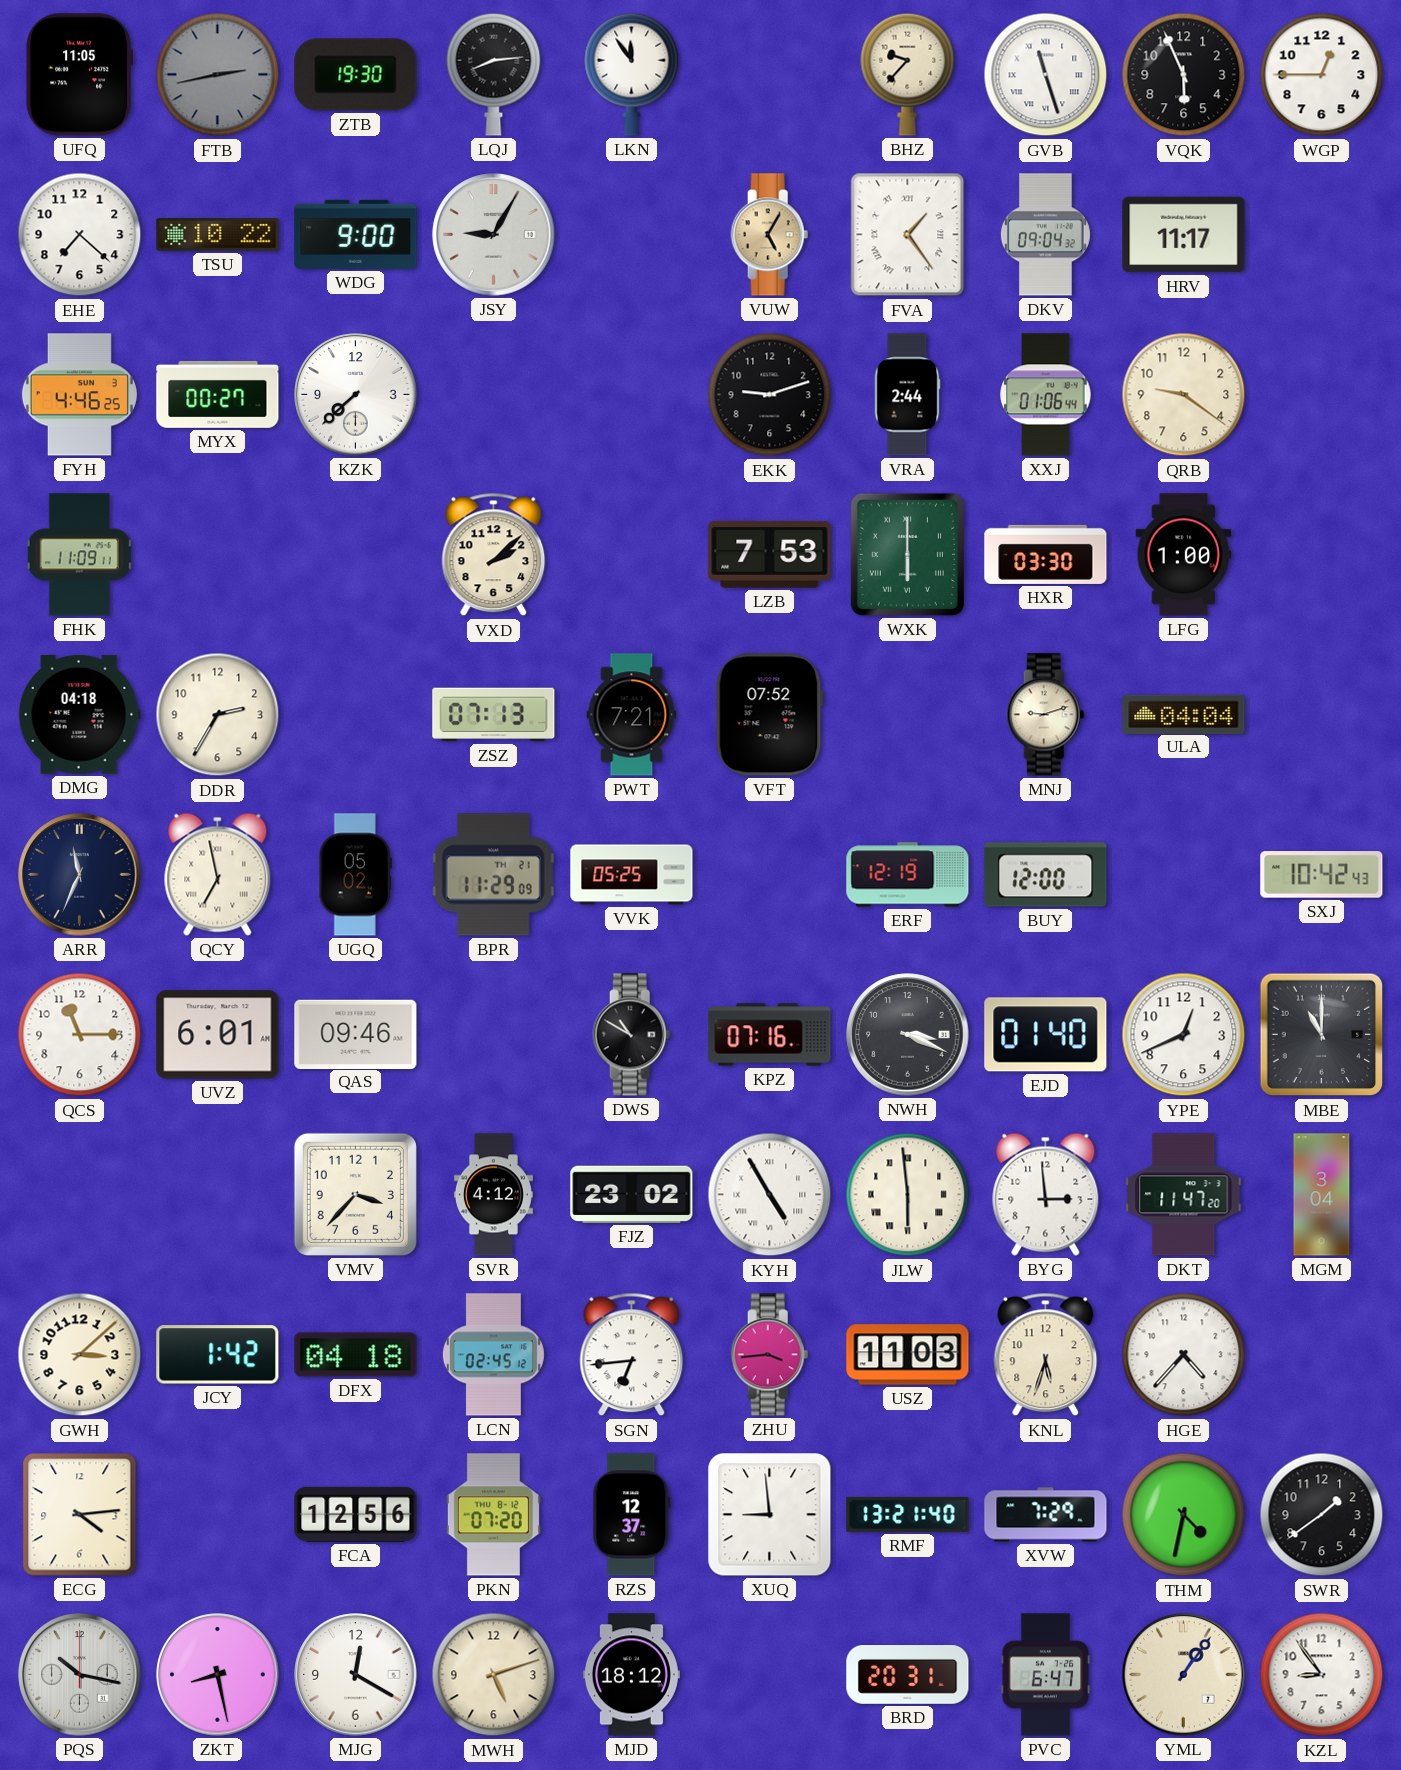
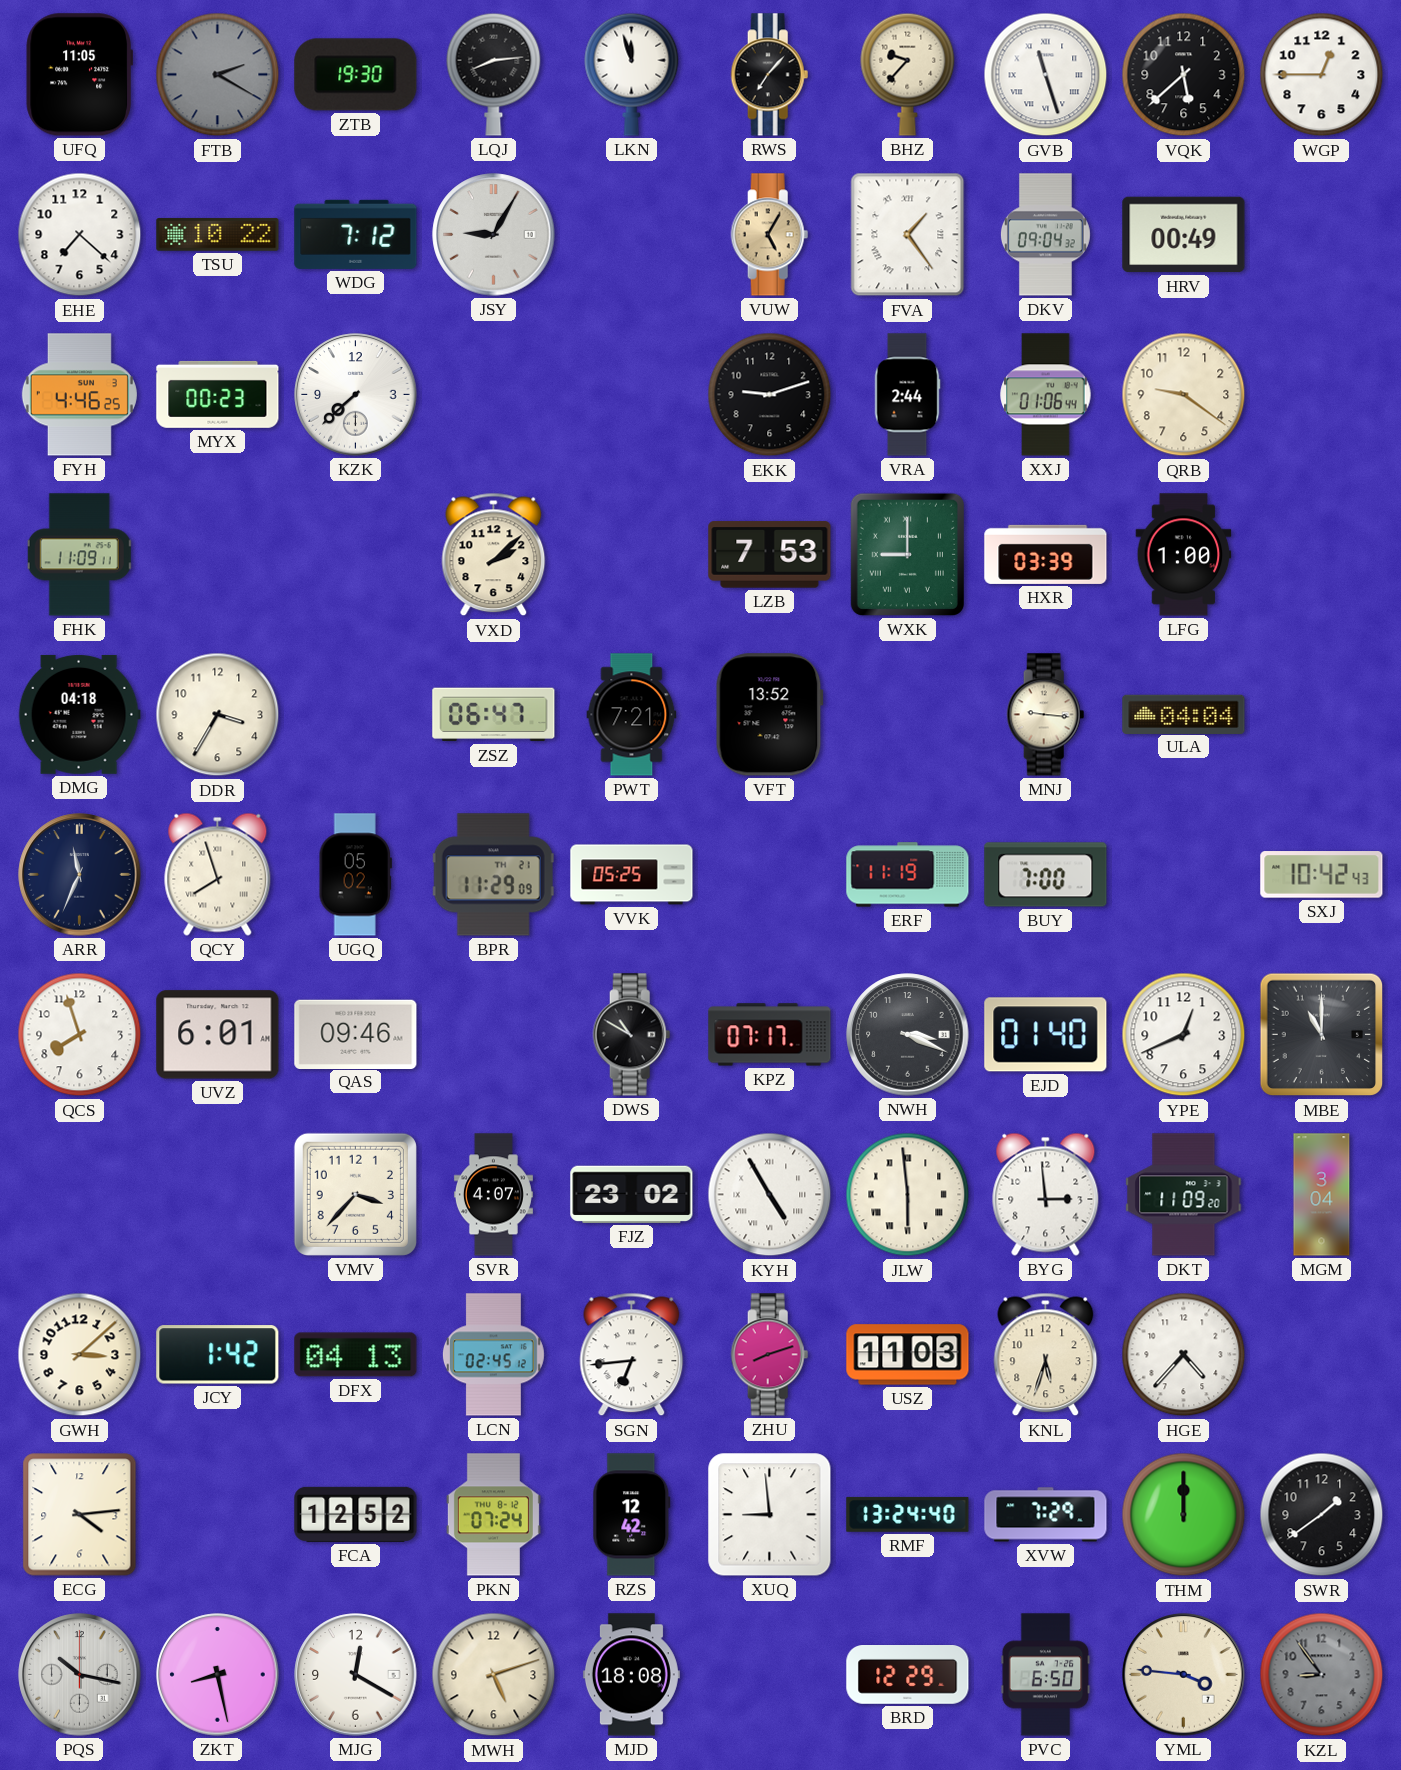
FTB: 2:43 -> 2:20
LKN: 11:54 -> 11:57
RWS: none -> 7:07
VQK: 5:56 -> 5:38
WDG: 9:00 -> 7:12
HRV: 11:17 -> 00:49
MYX: 00:27 -> 00:23
WXK: 6:00 -> 9:00
HXR: 03:30 -> 03:39
DDR: 2:35 -> 3:35
ZSZ: 07:13 -> 06:47
VFT: 07:52 -> 13:52
MNJ: 9:12 -> 9:16
QCY: 6:58 -> 7:57
ERF: 12:19 -> 11:19
BUY: 12:00 -> 7:00
QCS: 11:15 -> 7:57
KPZ: 07:16 -> 07:17
SVR: 4:12 -> 4:07
DKT: 11:47 -> 11:09
DFX: 04:18 -> 04:13
ZHU: 3:44 -> 8:12
FCA: 12:56 -> 12:52
PKN: 07:20 -> 07:24
RZS: 12:37 -> 12:42
RMF: 13:21 -> 13:24
THM: 4:32 -> 12:00
MJD: 18:12 -> 18:08
BRD: 20:31 -> 12:29
PVC: 6:47 -> 6:50
YML: 1:06 -> 3:46
KZL dial: white -> grey
